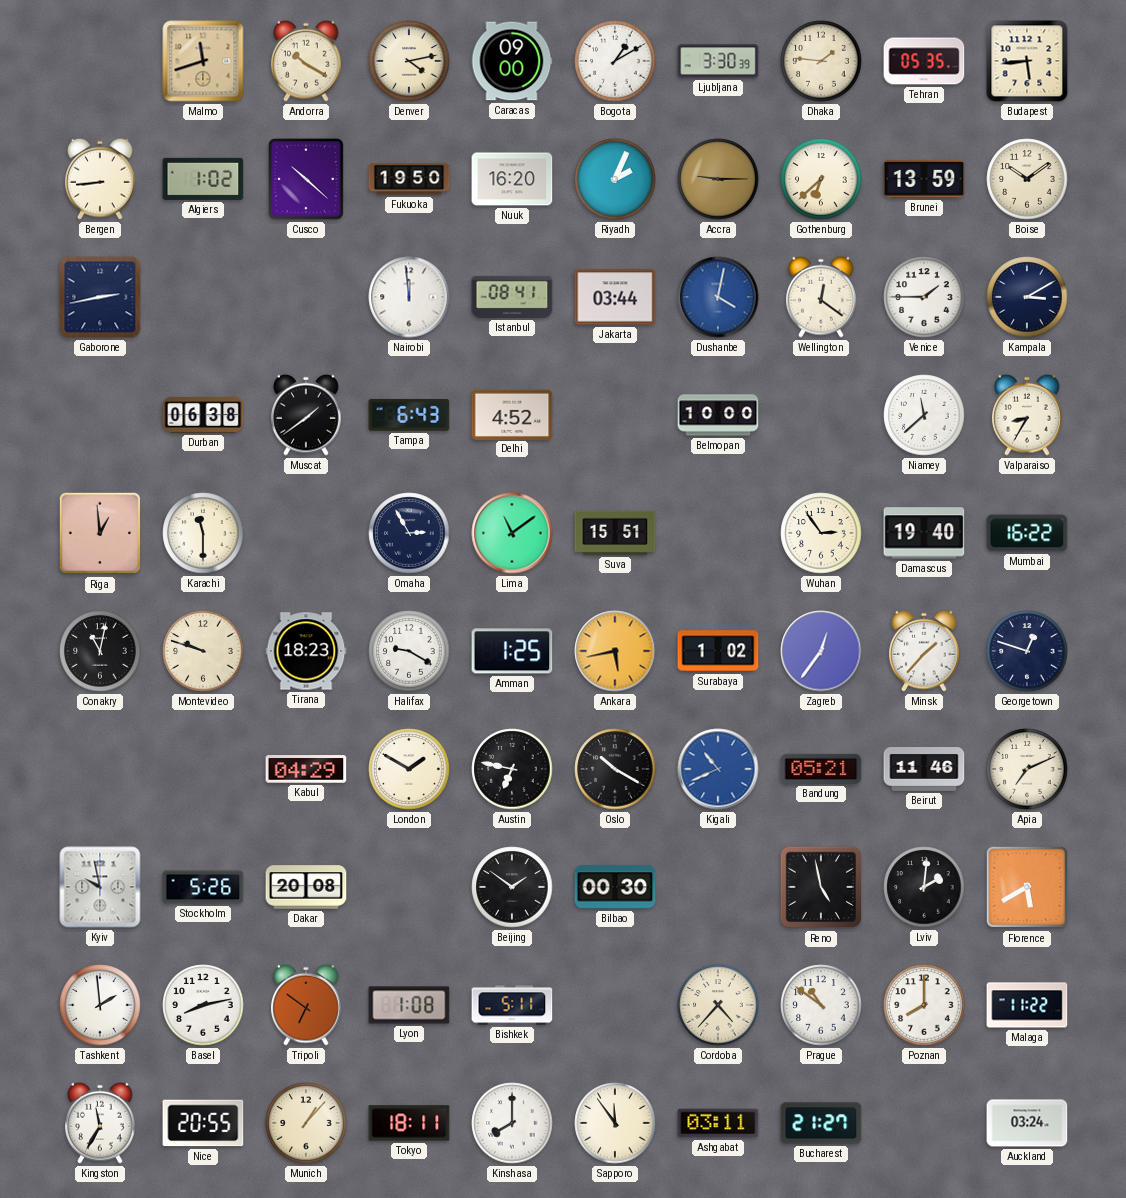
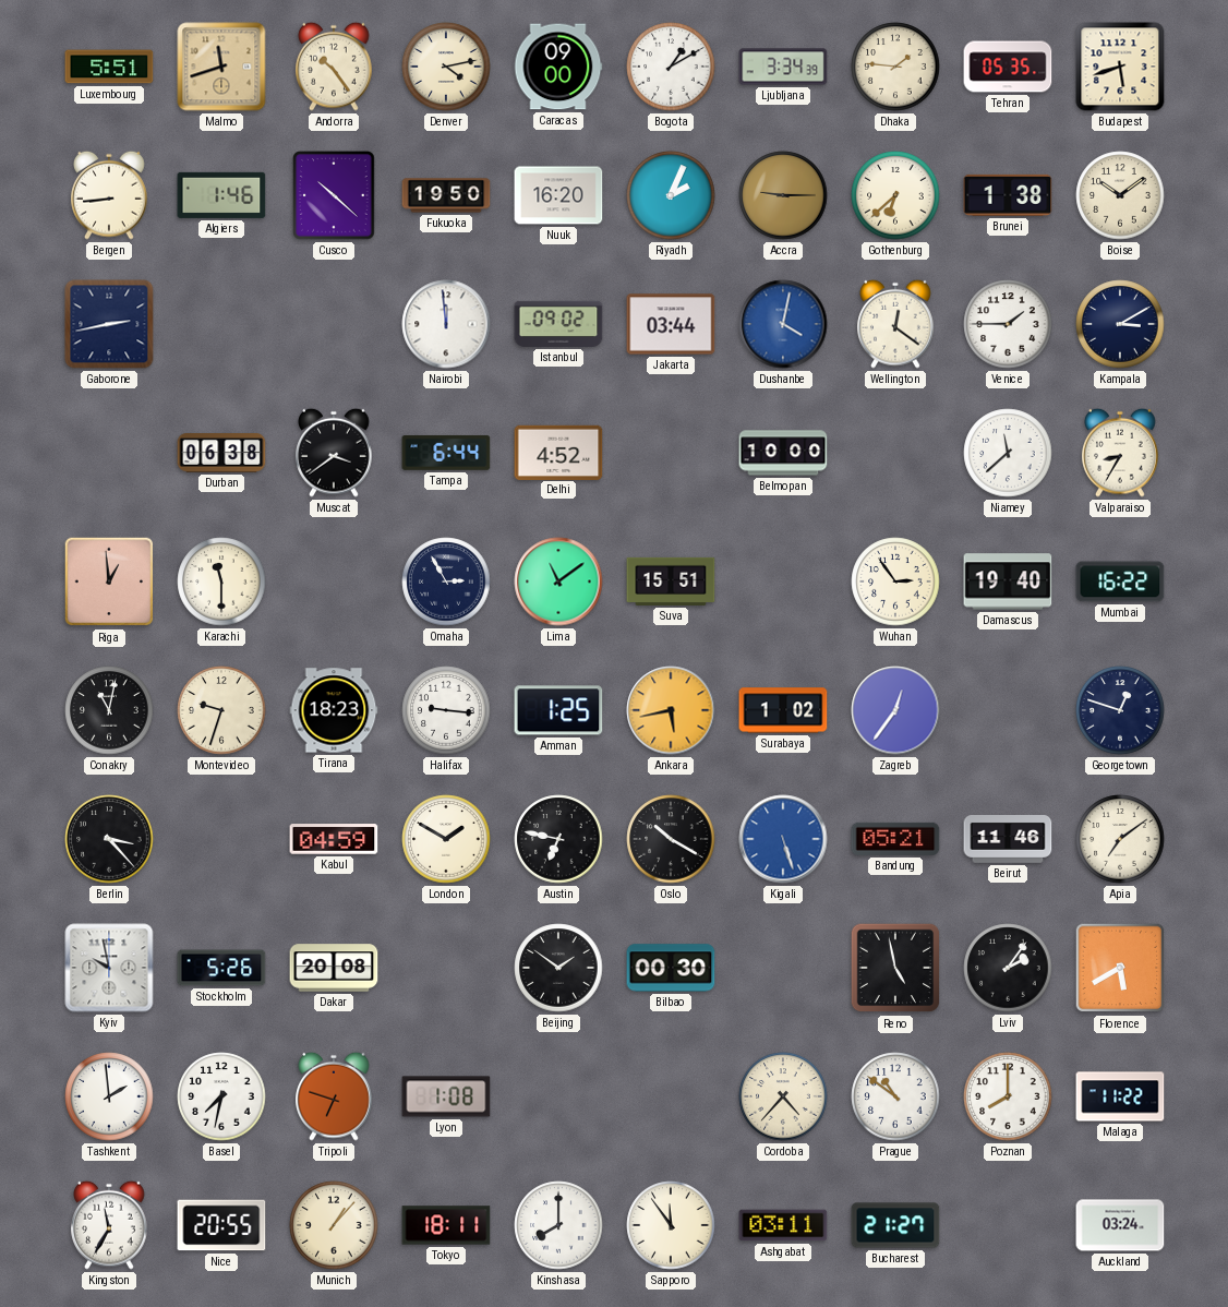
Luxembourg: none -> 5:51
Andorra: 10:20 -> 10:24
Ljubljana: 3:30 -> 3:34
Budapest: 5:44 -> 5:42
Algiers: 1:02 -> 1:46
Brunei: 13:59 -> 1:38
Istanbul: 08:41 -> 09:02
Muscat: 1:39 -> 3:39
Tampa: 6:43 -> 6:44
Montevideo: 9:48 -> 9:33
Halifax: 9:20 -> 9:16
Minsk: 1:37 -> none
Berlin: none -> 3:23
Kabul: 04:29 -> 04:59
Kigali: 10:41 -> 5:27
Apia: 7:11 -> 7:09
Lviv: 2:01 -> 2:06
Basel: 8:13 -> 7:32
Tripoli: 6:51 -> 6:48
Bishkek: 5:11 -> none
